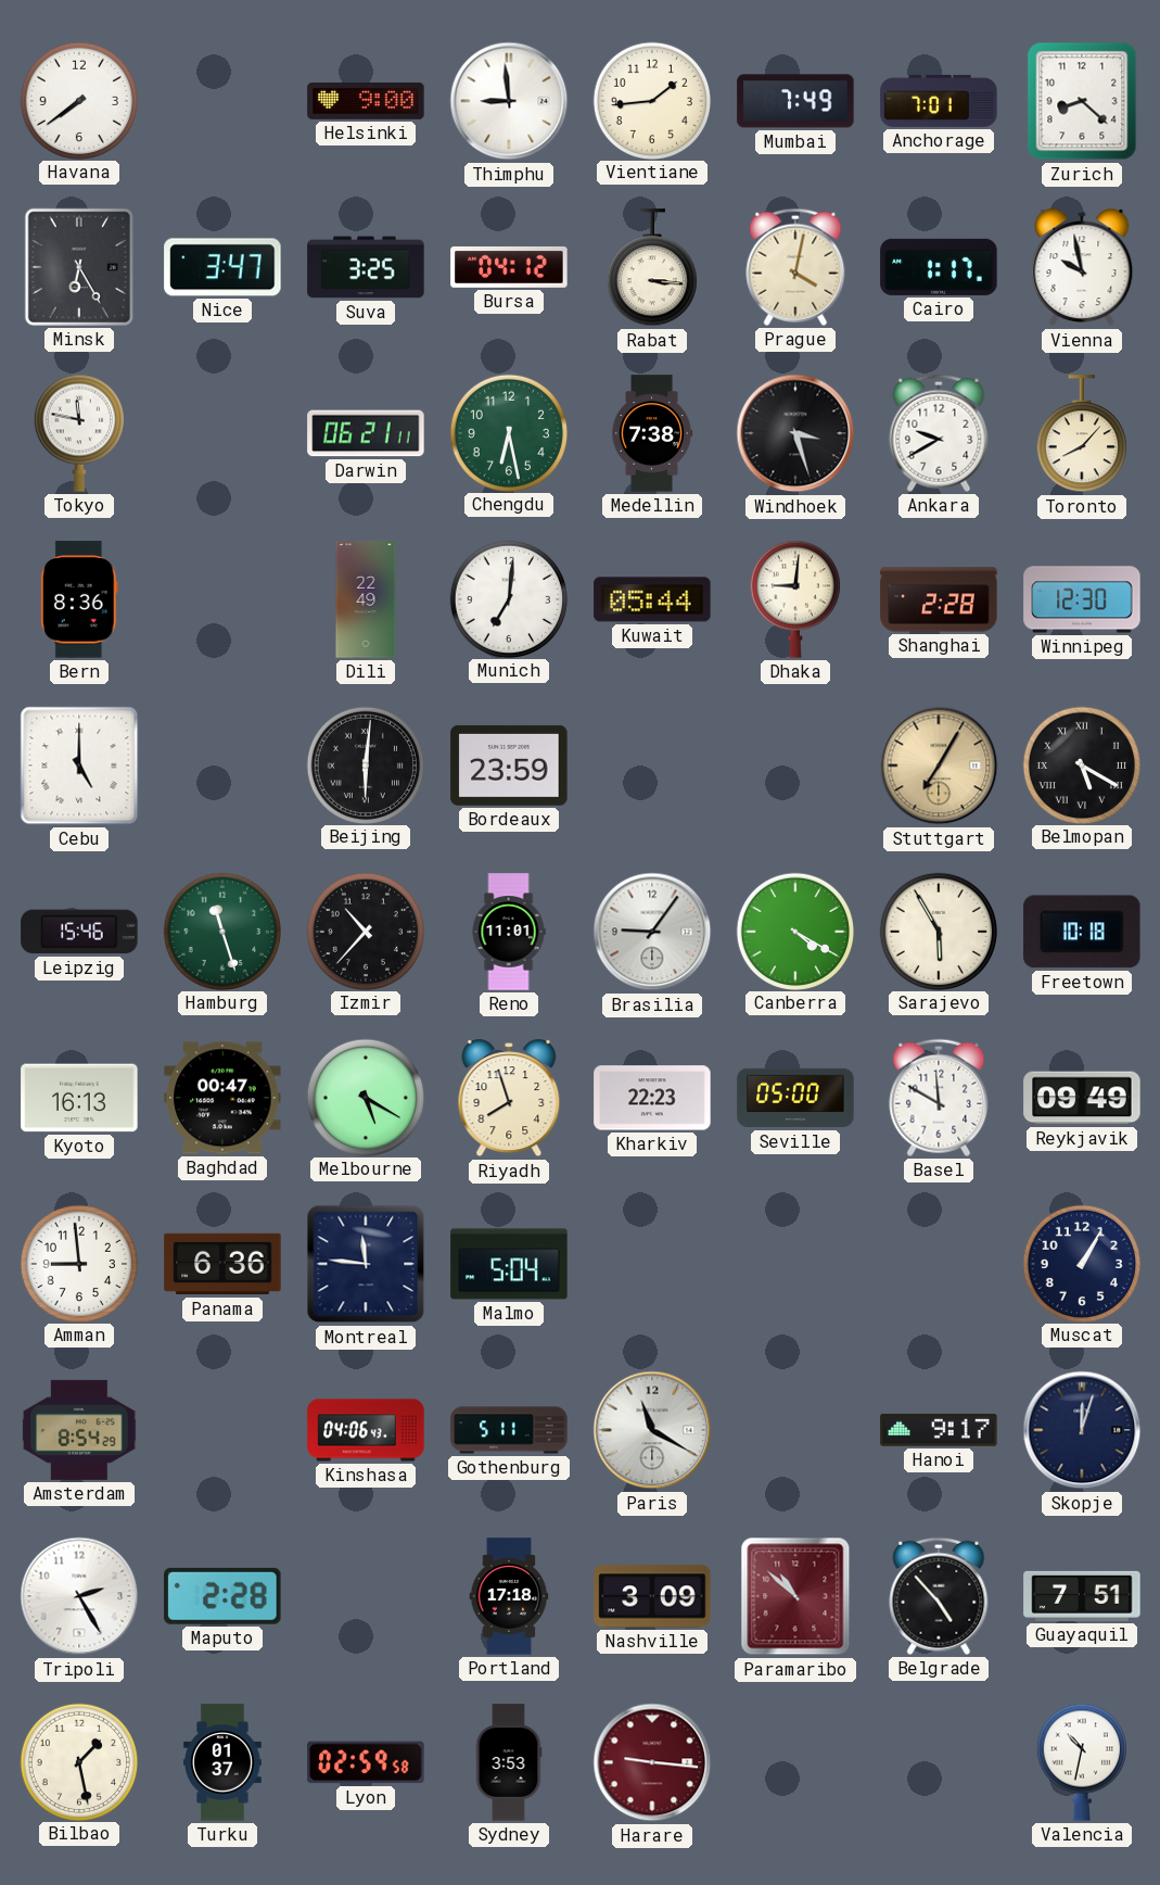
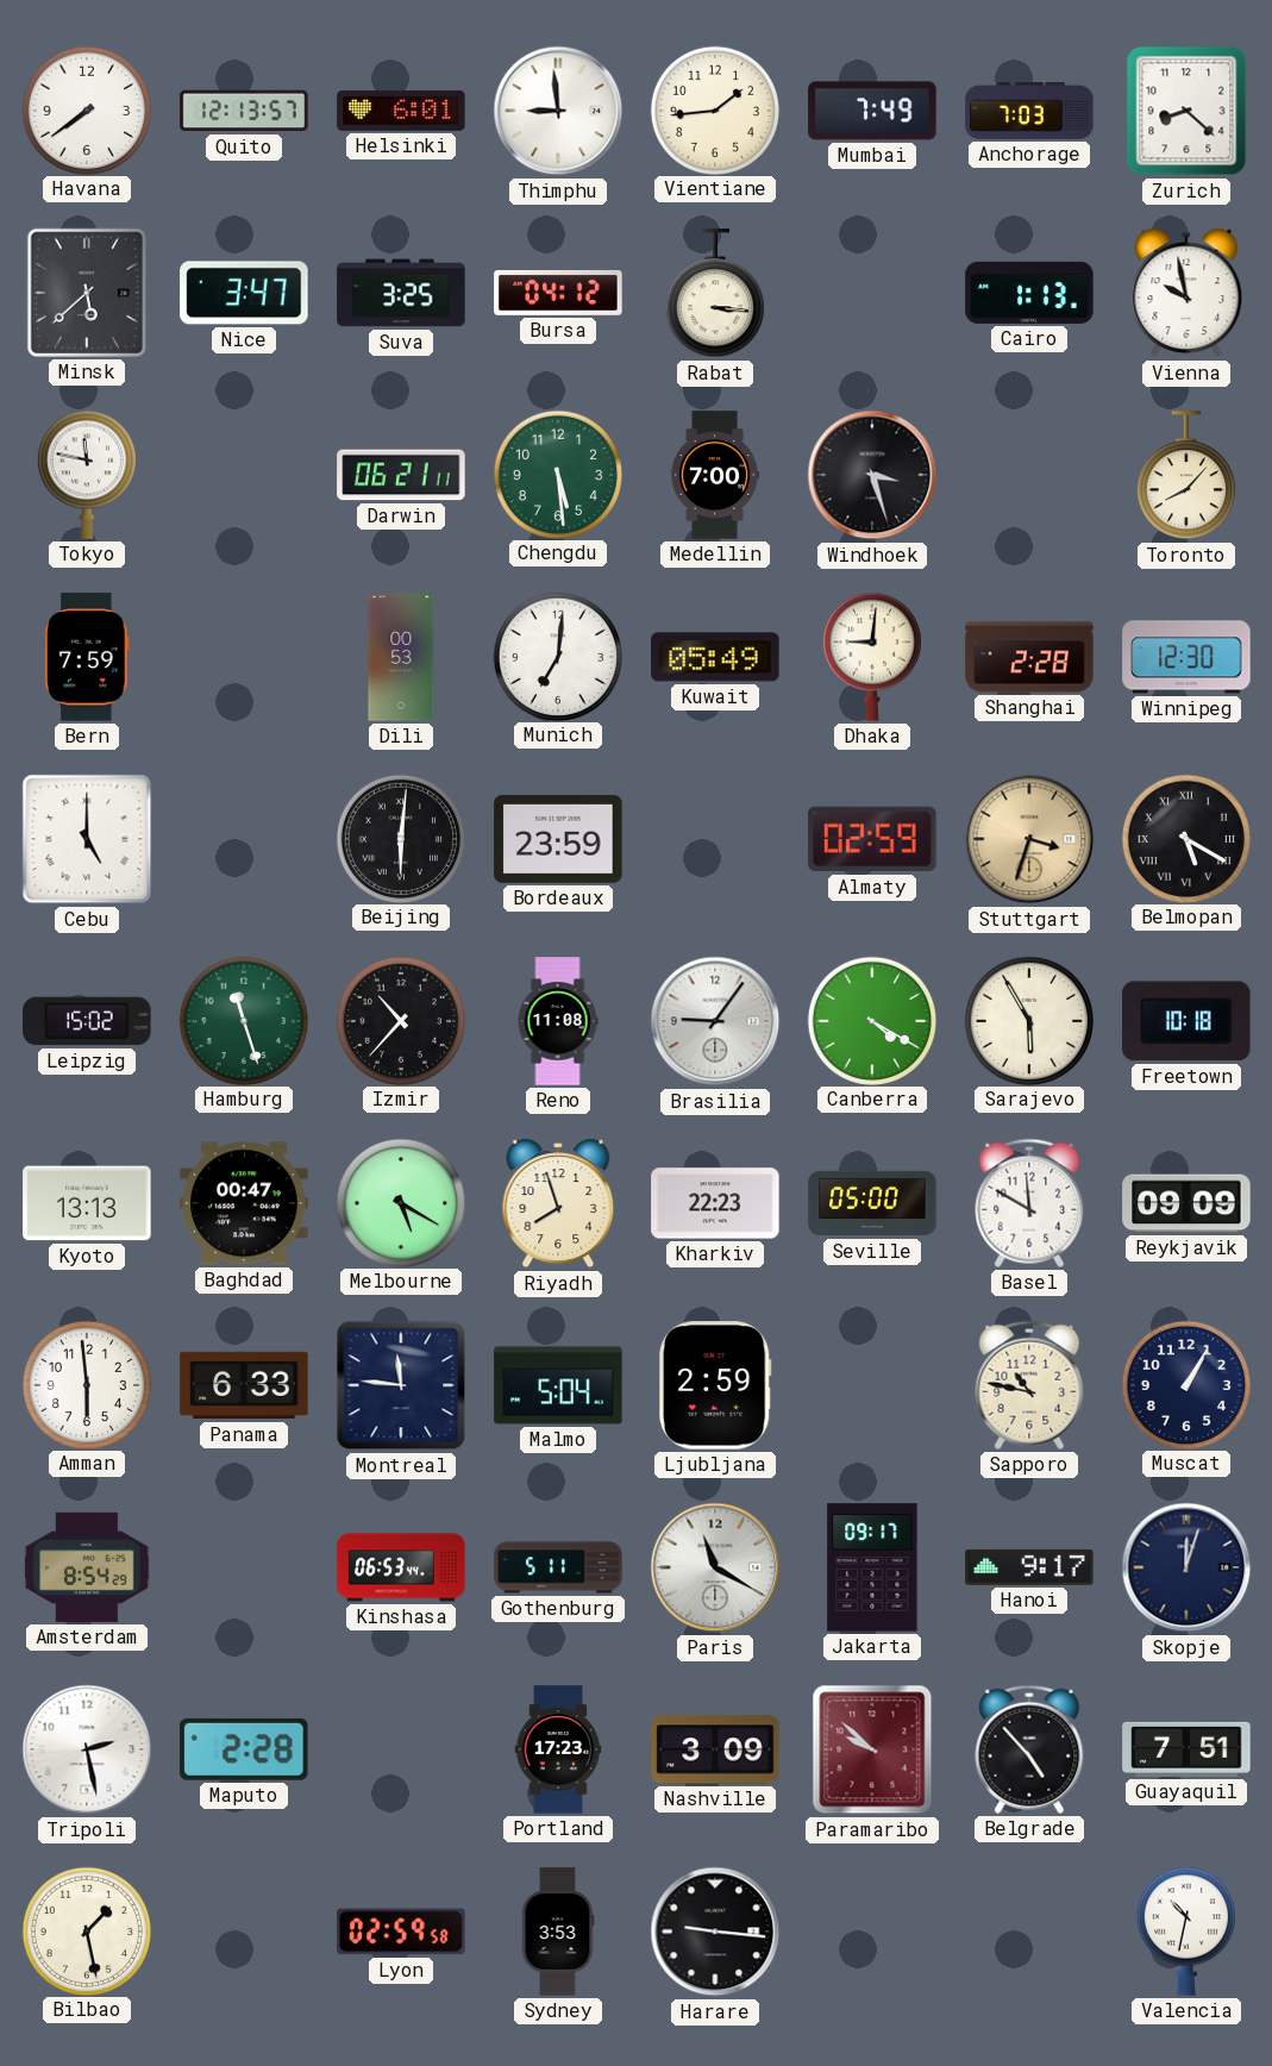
Quito: none -> 12:13
Helsinki: 9:00 -> 6:01
Anchorage: 7:01 -> 7:03
Minsk: 6:25 -> 5:38
Prague: 4:02 -> none
Cairo: 1:17 -> 1:13
Chengdu: 6:28 -> 5:29
Medellin: 7:38 -> 7:00
Ankara: 9:40 -> none
Bern: 8:36 -> 7:59
Dili: 22:49 -> 00:53
Kuwait: 05:44 -> 05:49
Almaty: none -> 02:59
Stuttgart: 7:05 -> 3:33
Leipzig: 15:46 -> 15:02
Reno: 11:01 -> 11:08
Kyoto: 16:13 -> 13:13
Reykjavik: 09:49 -> 09:09
Amman: 8:59 -> 5:59
Panama: 6:36 -> 6:33
Ljubljana: none -> 2:59
Sapporo: none -> 10:47
Kinshasa: 04:06 -> 06:53
Jakarta: none -> 09:17
Tripoli: 2:25 -> 2:28
Portland: 17:18 -> 17:23
Paramaribo: 10:52 -> 9:52
Turku: 01:37 -> none
Harare dial: burgundy -> black
